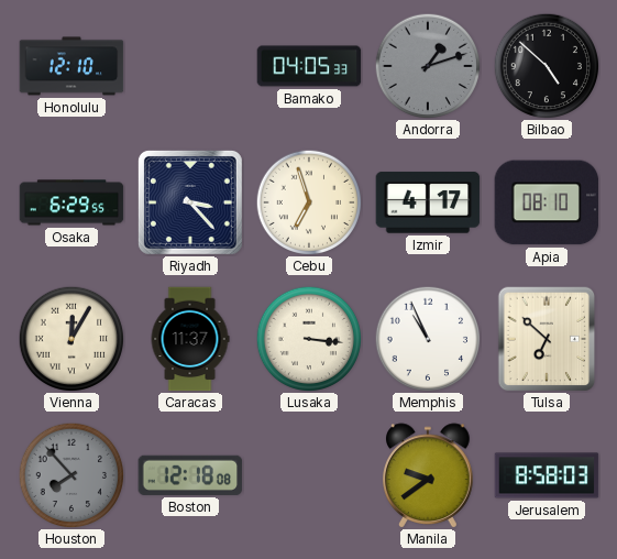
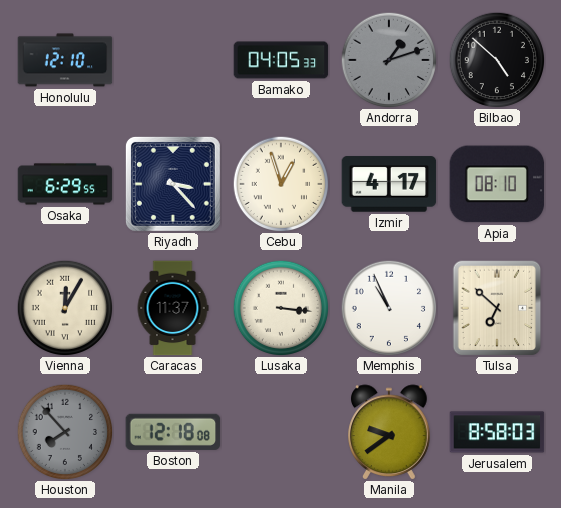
Cebu: 6:57 -> 12:57
